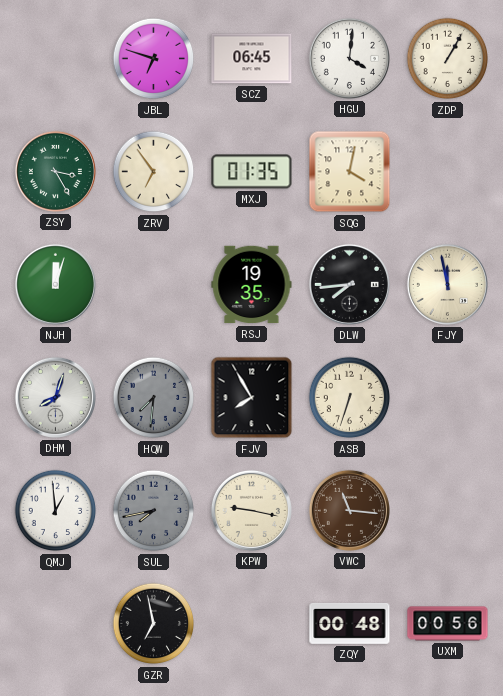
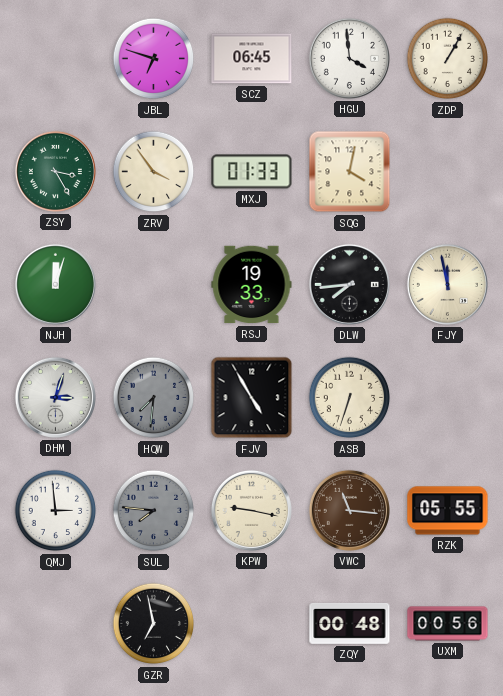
HGU: 4:01 -> 3:59
ZRV: 6:54 -> 3:54
MXJ: 01:35 -> 01:33
RSJ: 19:35 -> 19:33
DHM: 8:03 -> 3:03
FJV: 7:55 -> 4:55
QMJ: 12:59 -> 2:59
SUL: 7:43 -> 7:46
RZK: none -> 05:55
